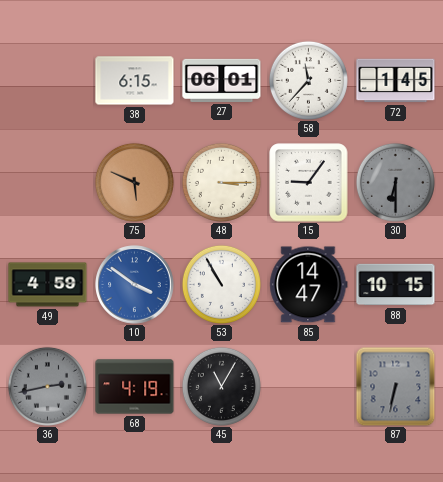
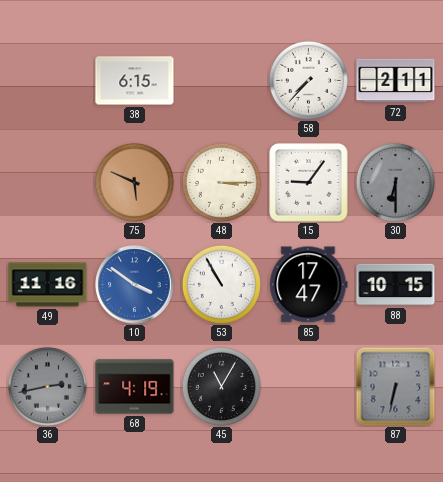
27: 06:01 -> none
58: 11:37 -> 7:37
72: 1:45 -> 2:11
49: 4:59 -> 11:16
85: 14:47 -> 17:47
